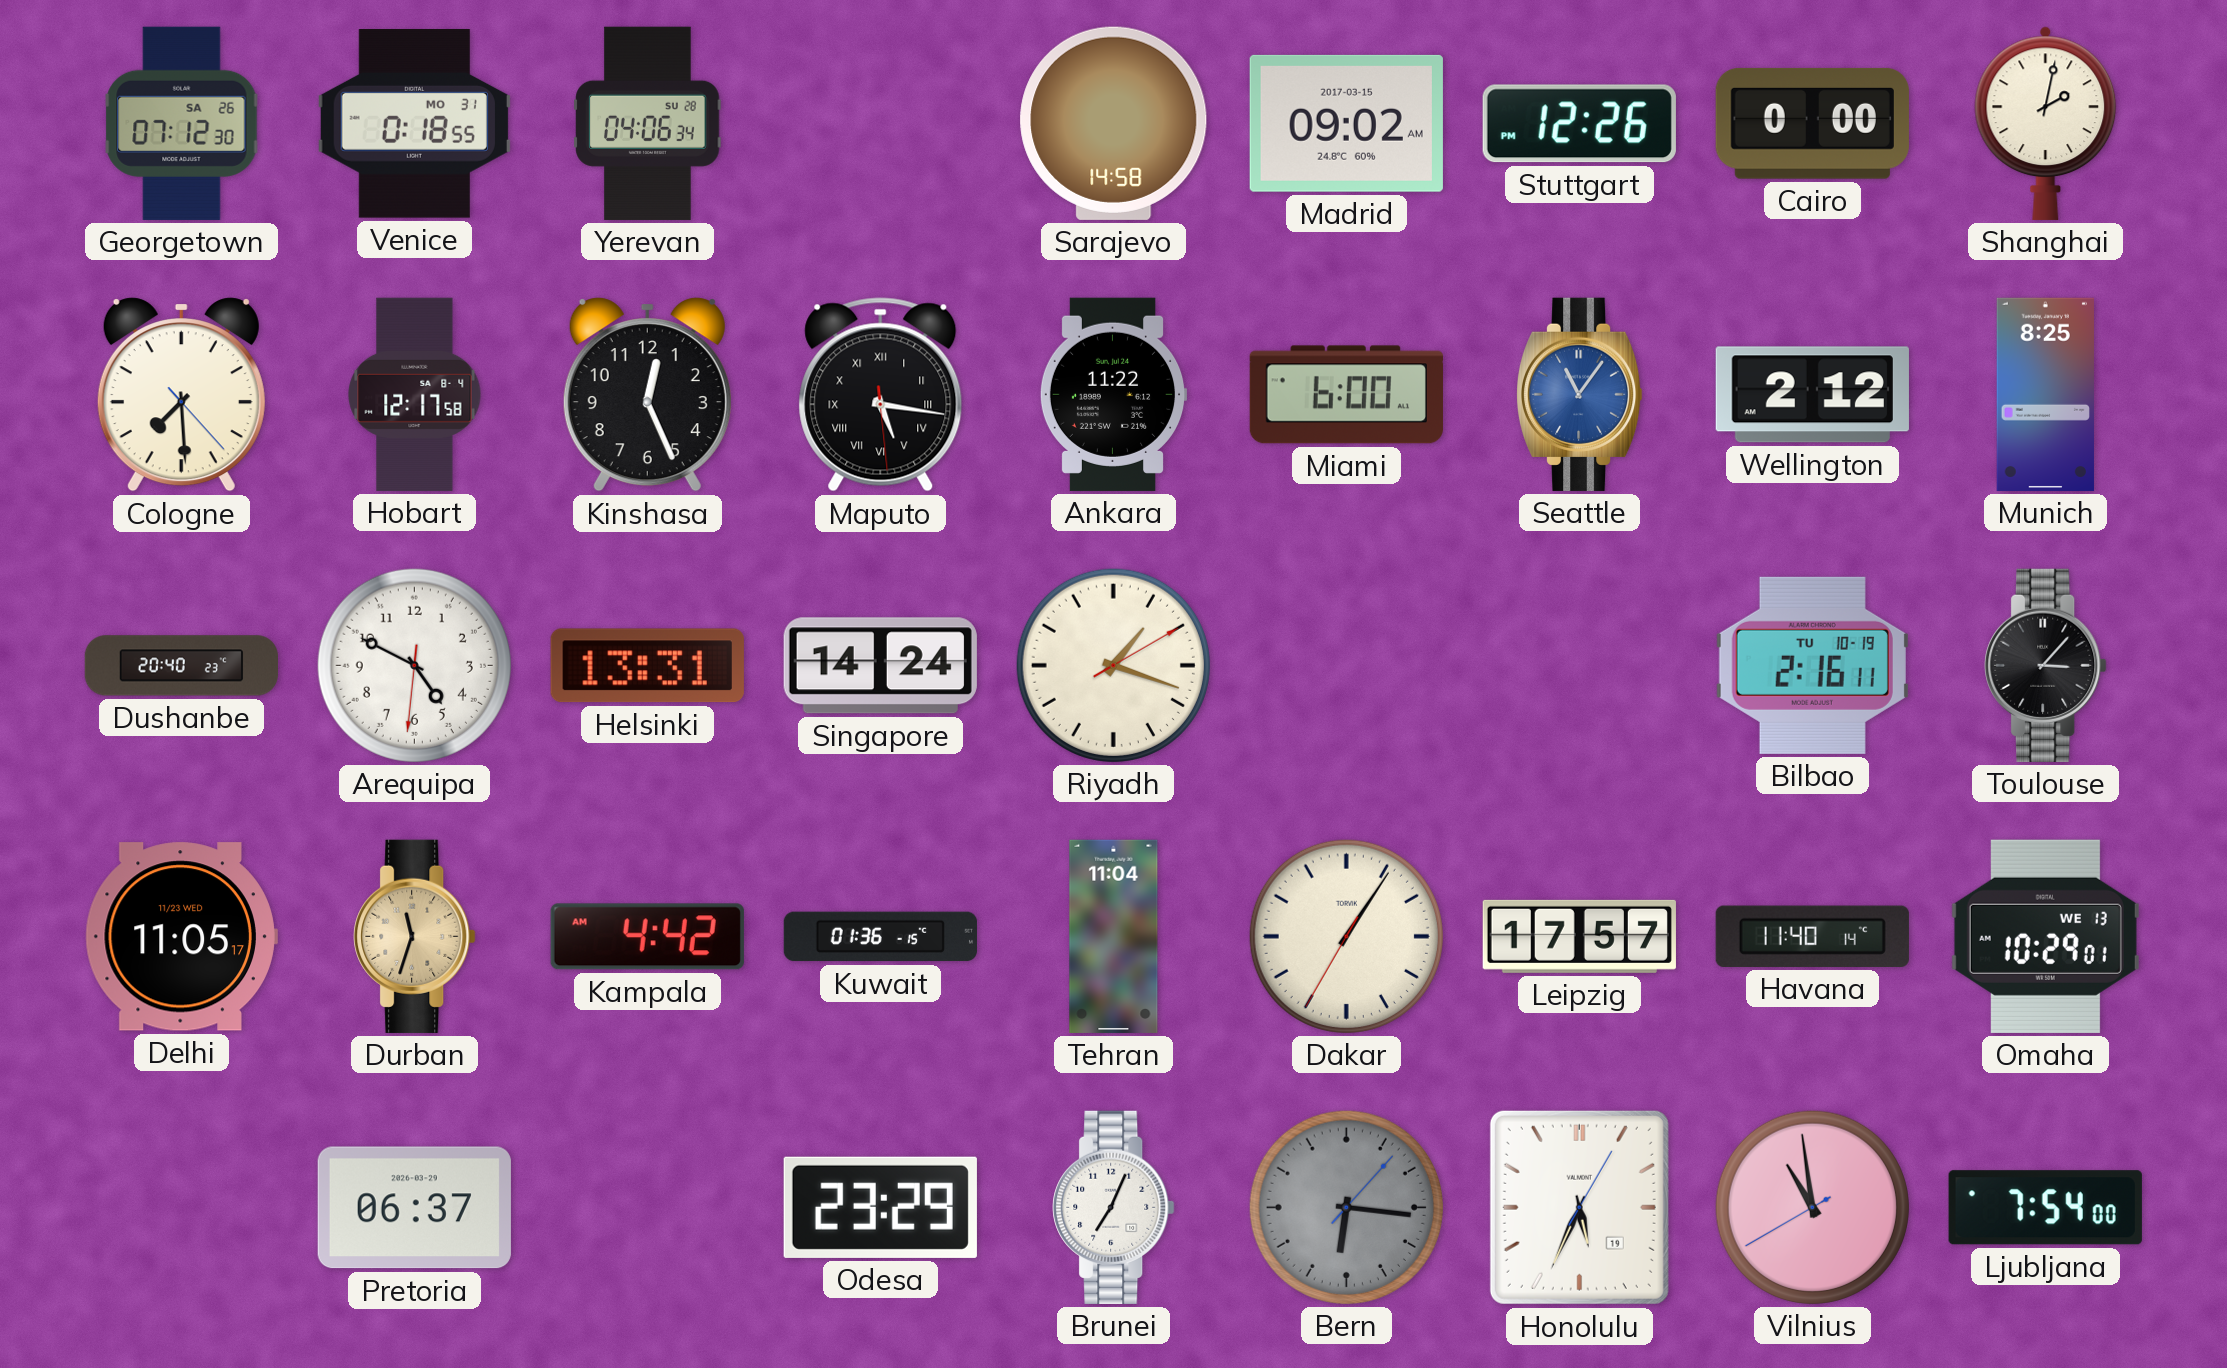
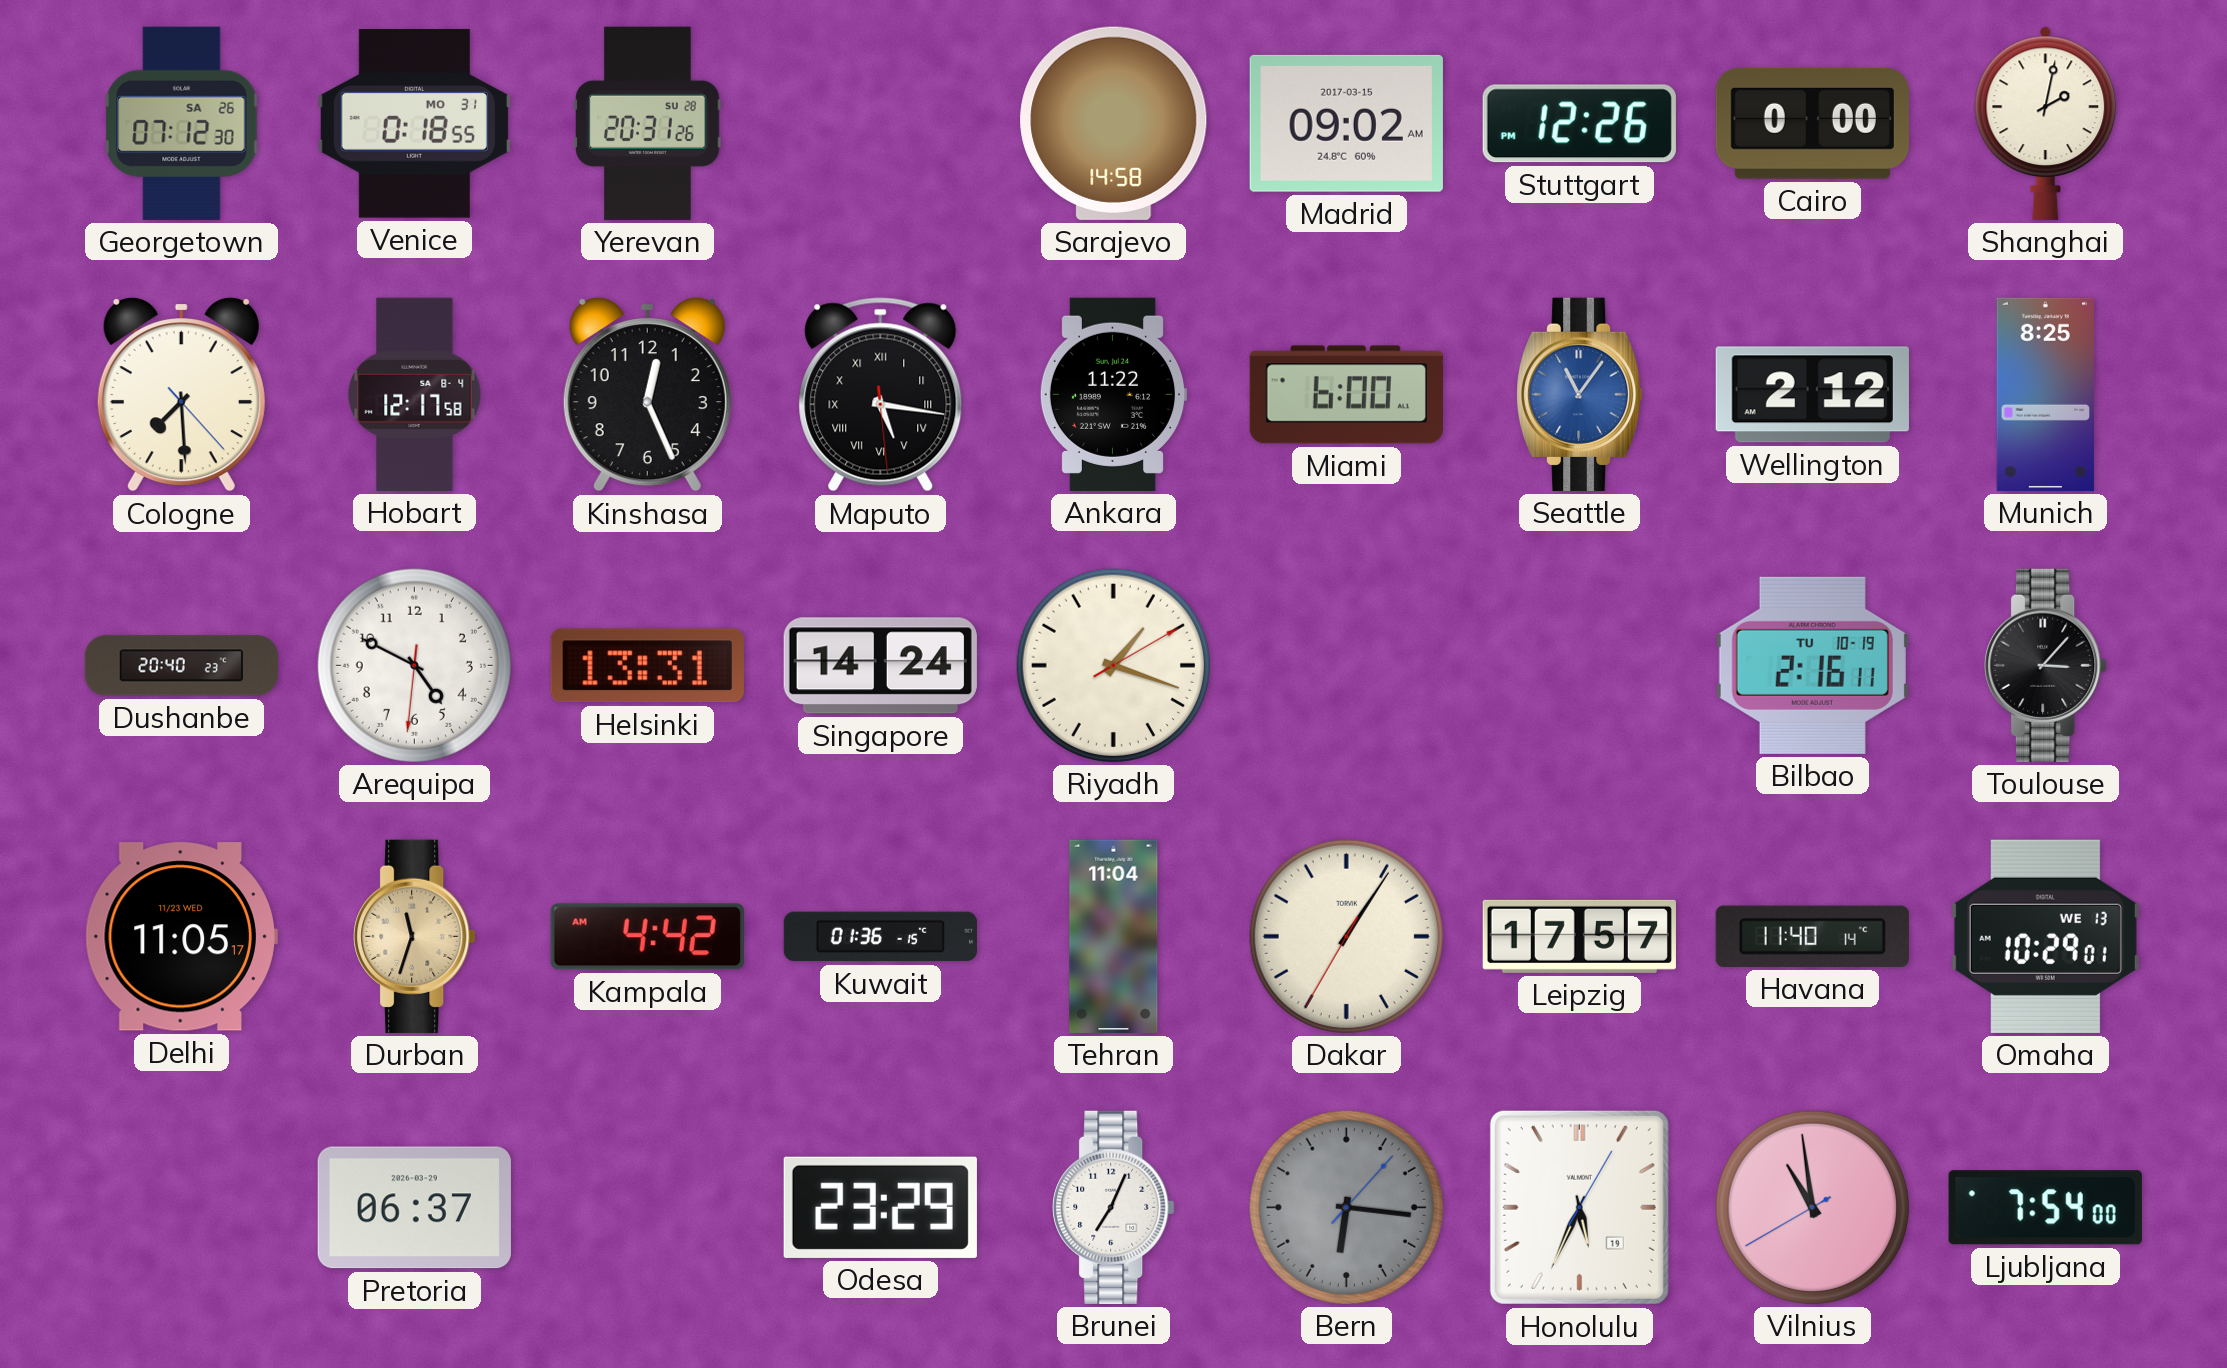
Yerevan: 04:06 -> 20:31
